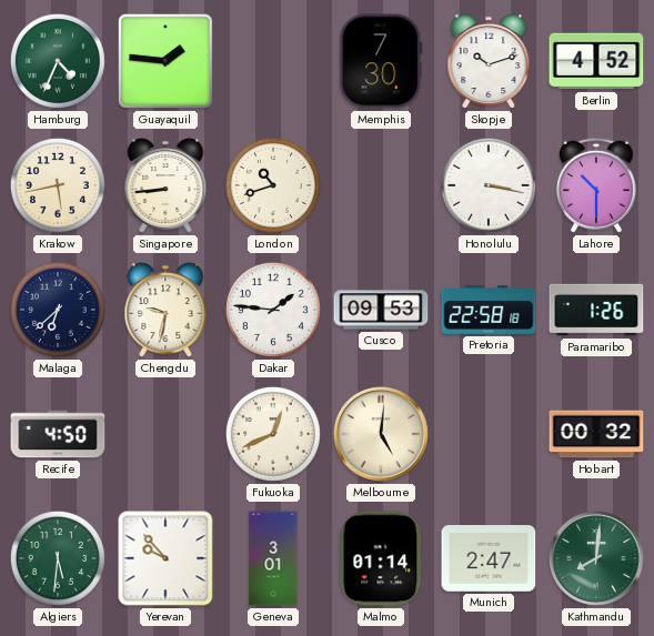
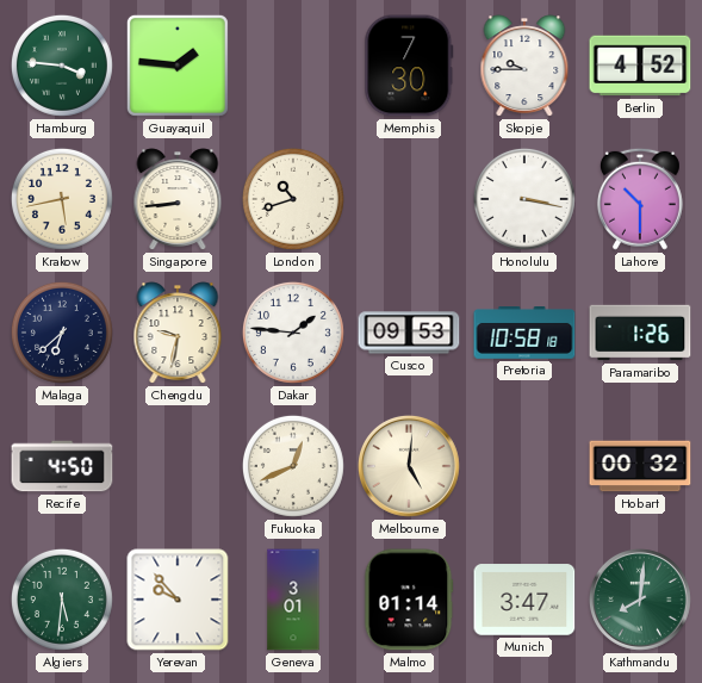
Hamburg: 4:34 -> 3:46
Skopje: 10:12 -> 9:45
Pretoria: 22:58 -> 10:58
Munich: 2:47 -> 3:47
